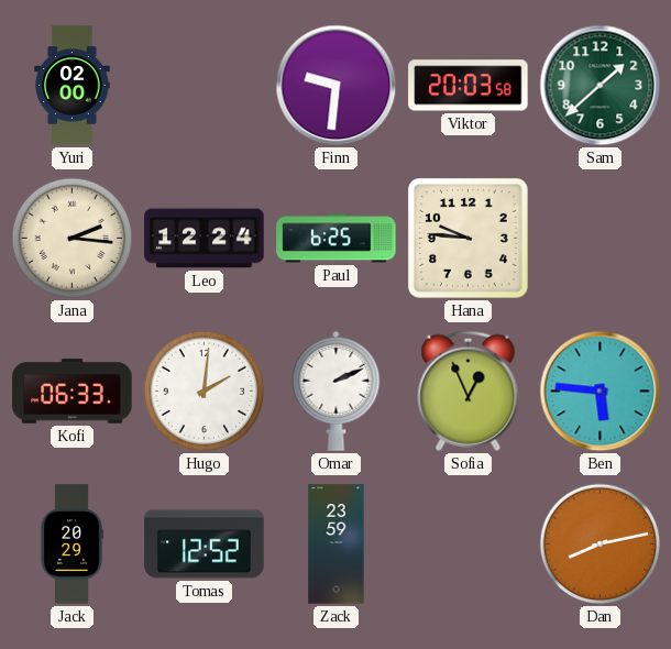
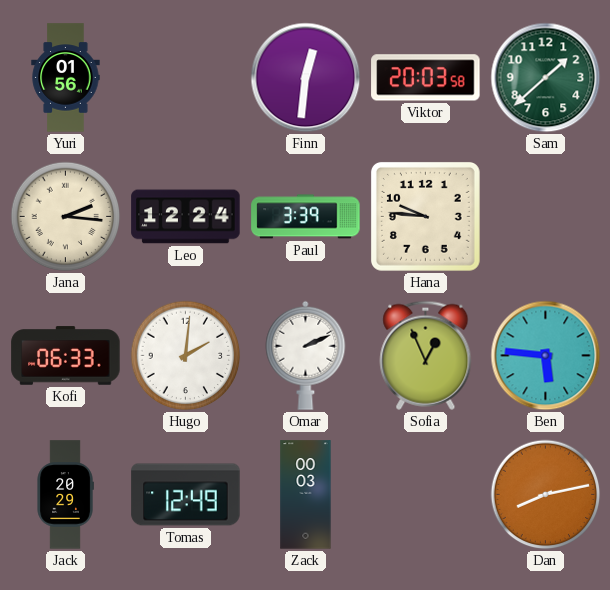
Yuri: 02:00 -> 01:56
Finn: 9:31 -> 12:31
Paul: 6:25 -> 3:39
Tomas: 12:52 -> 12:49
Zack: 23:59 -> 00:03
